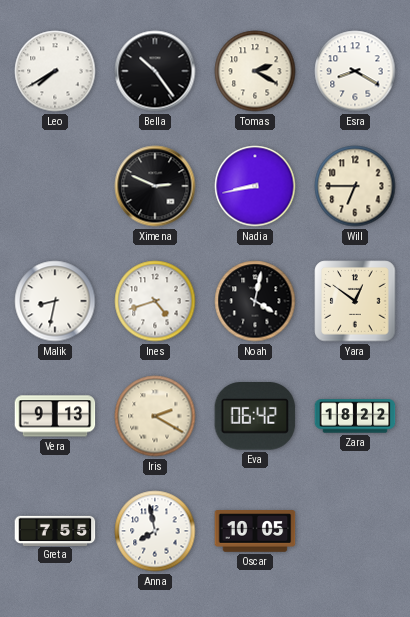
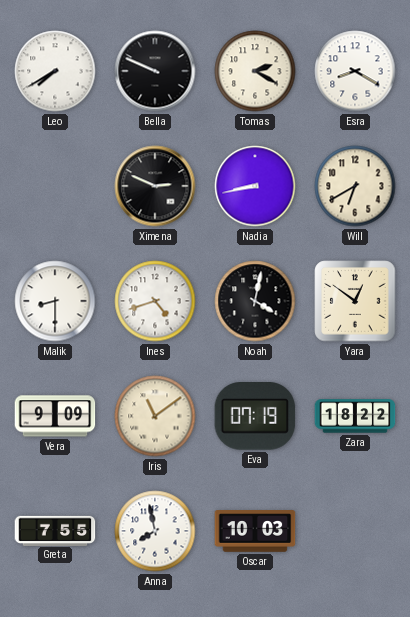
Bella: 10:24 -> 9:49
Will: 6:45 -> 6:40
Malik: 8:32 -> 8:30
Vera: 9:13 -> 9:09
Iris: 2:20 -> 11:09
Eva: 06:42 -> 07:19
Oscar: 10:05 -> 10:03
